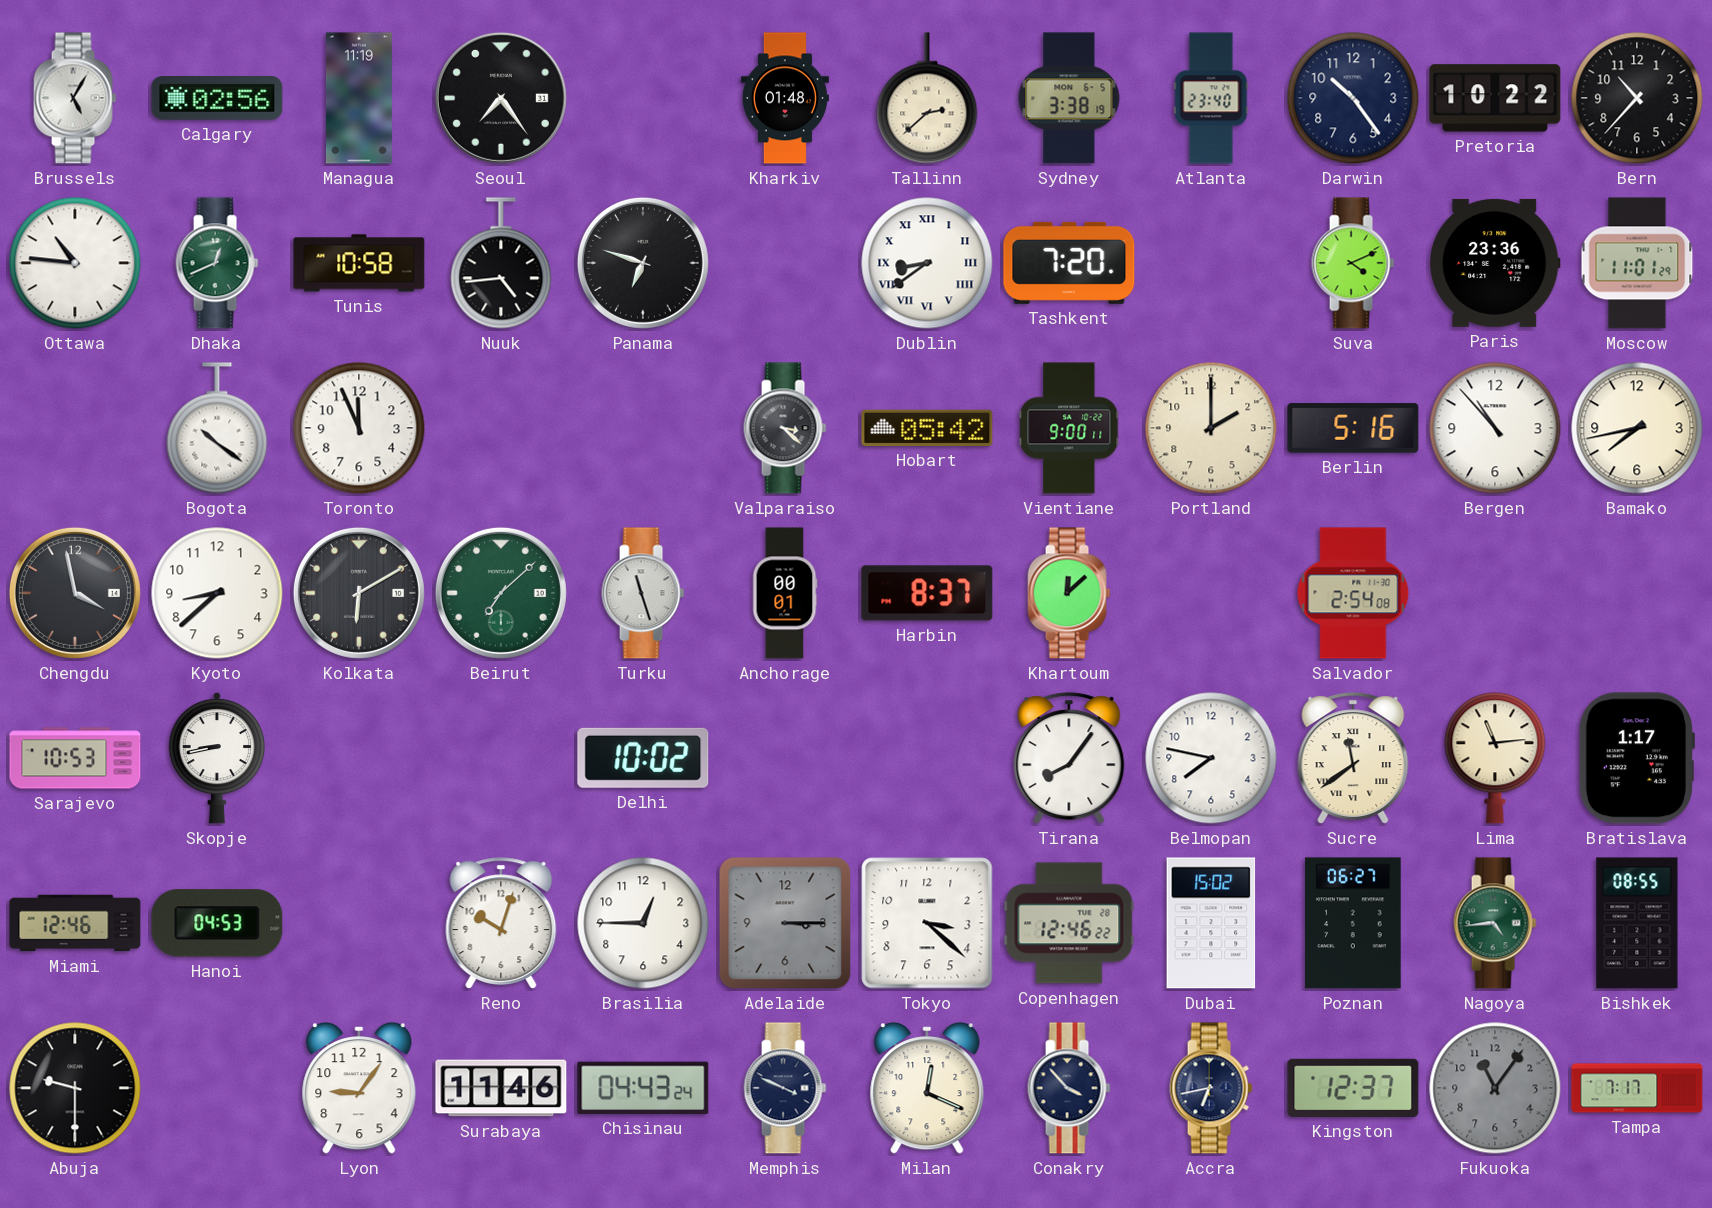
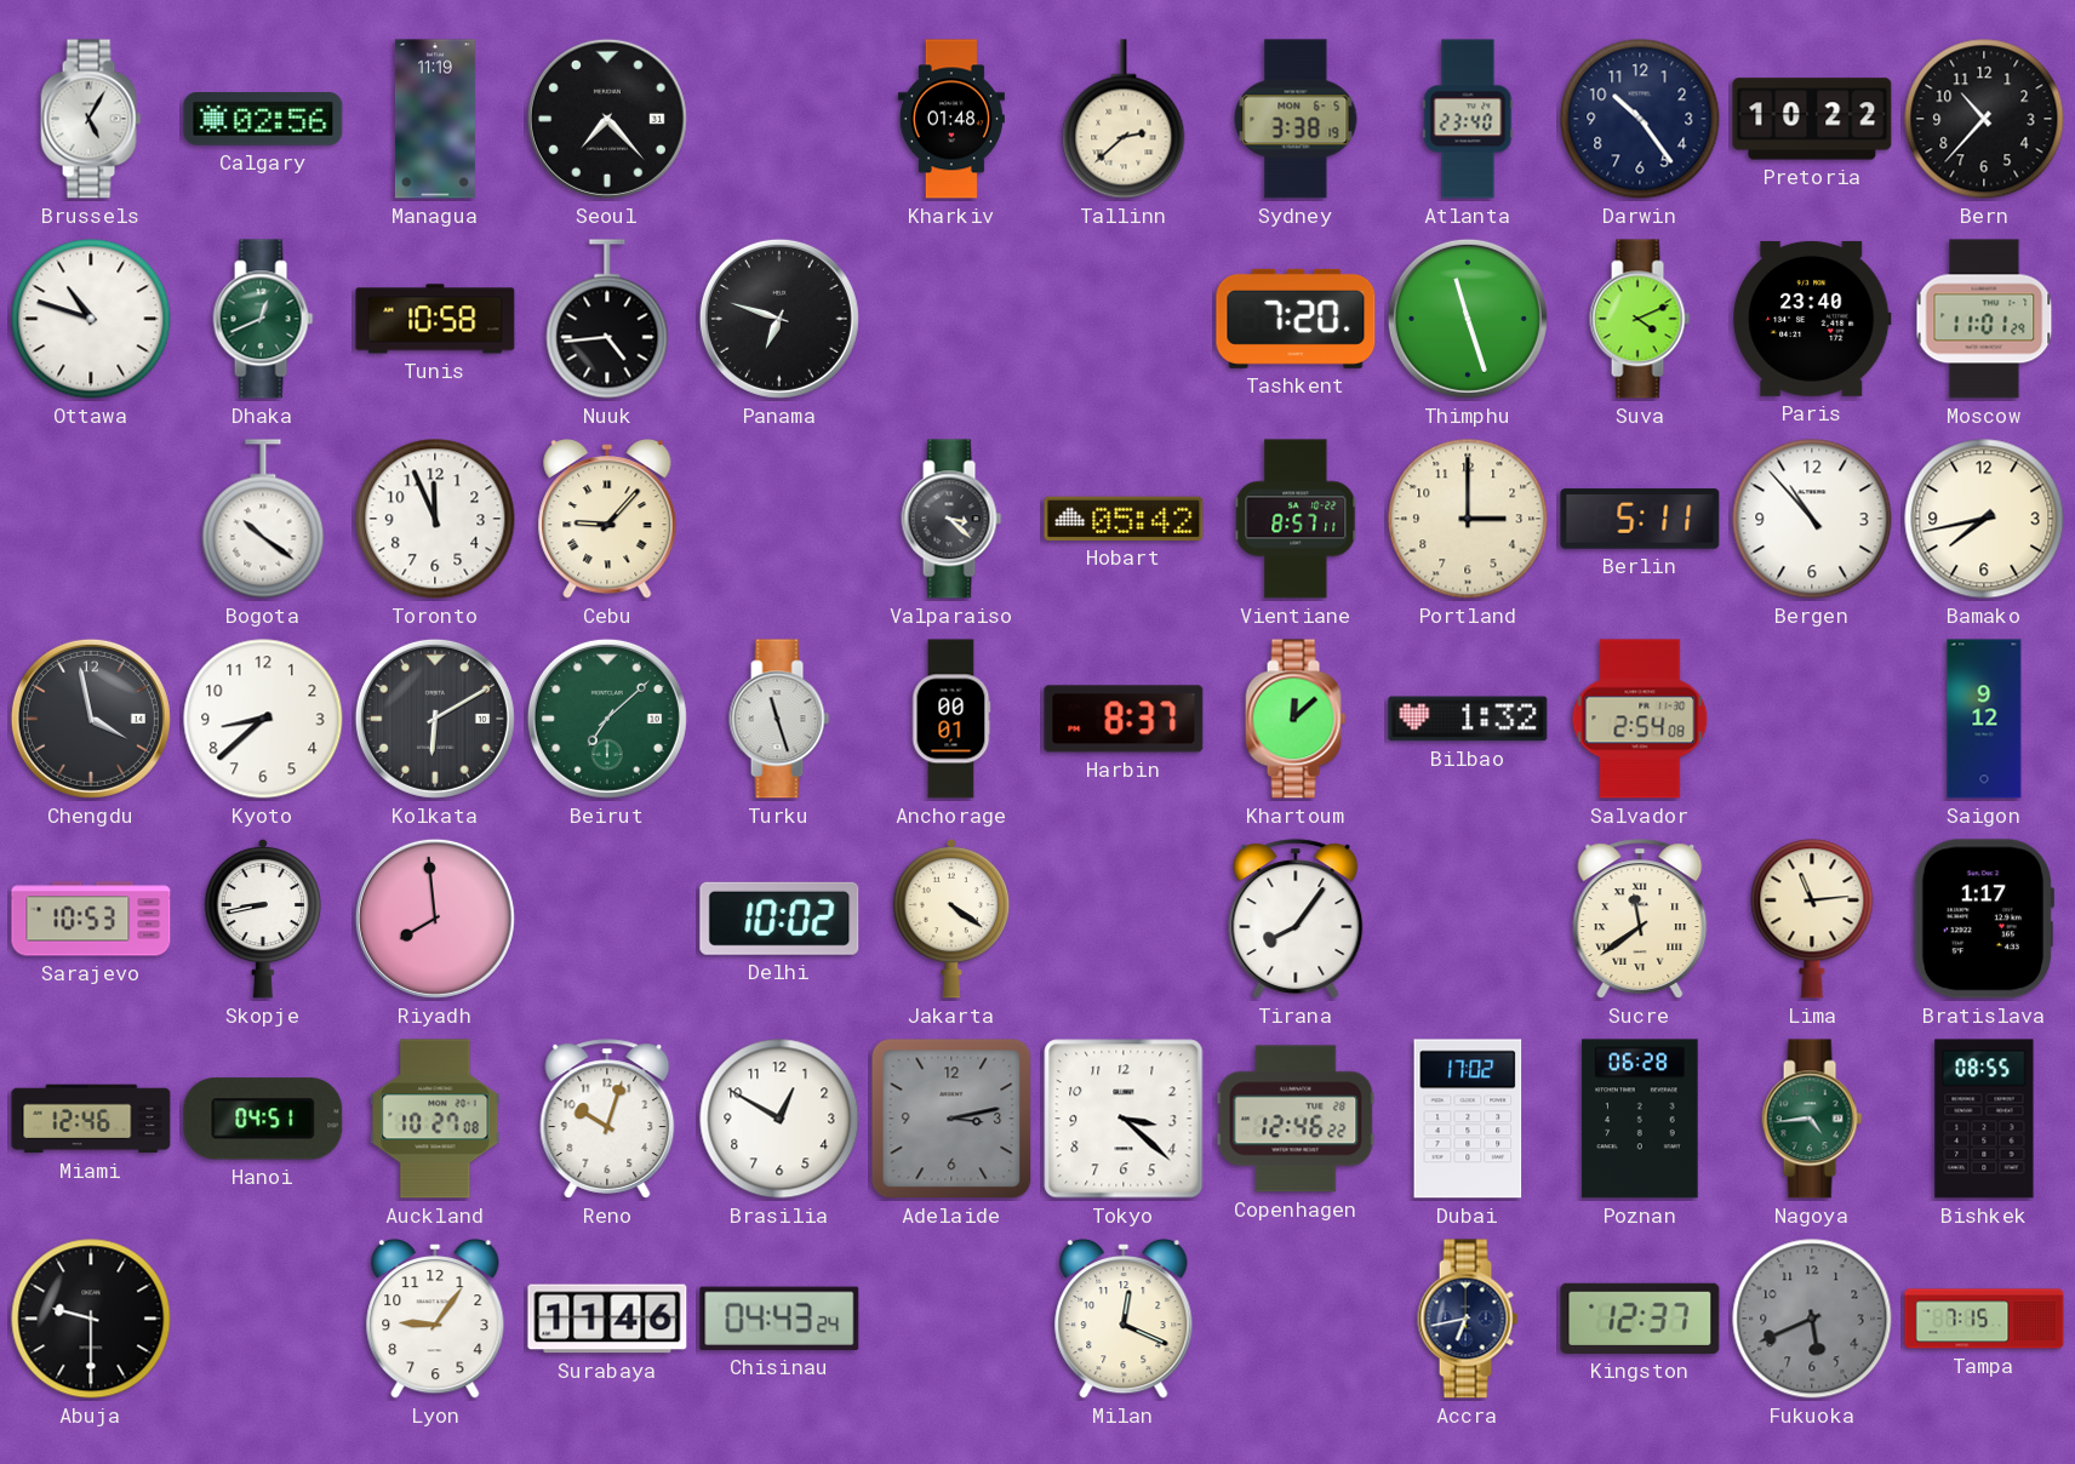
Seoul: 7:24 -> 7:23
Ottawa: 10:46 -> 10:48
Dublin: 8:39 -> none
Thimphu: none -> 11:27
Paris: 23:36 -> 23:40
Cebu: none -> 9:07
Vientiane: 9:00 -> 8:57
Portland: 2:00 -> 3:00
Berlin: 5:16 -> 5:11
Bilbao: none -> 1:32
Saigon: none -> 9:12
Riyadh: none -> 7:59
Jakarta: none -> 4:21
Belmopan: 7:47 -> none
Hanoi: 04:53 -> 04:51
Auckland: none -> 10:27
Brasilia: 12:45 -> 12:50
Adelaide: 3:15 -> 3:13
Dubai: 15:02 -> 17:02
Poznan: 06:27 -> 06:28
Memphis: 3:49 -> none
Conakry: 3:53 -> none
Fukuoka: 11:06 -> 5:41
Tampa: 7:17 -> 7:15
